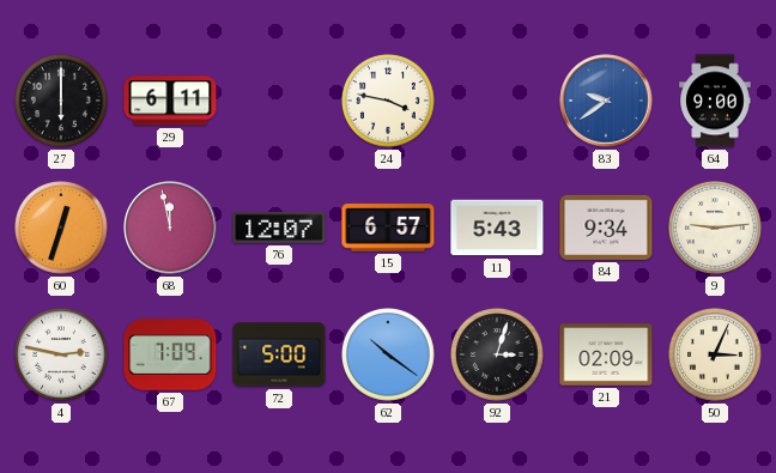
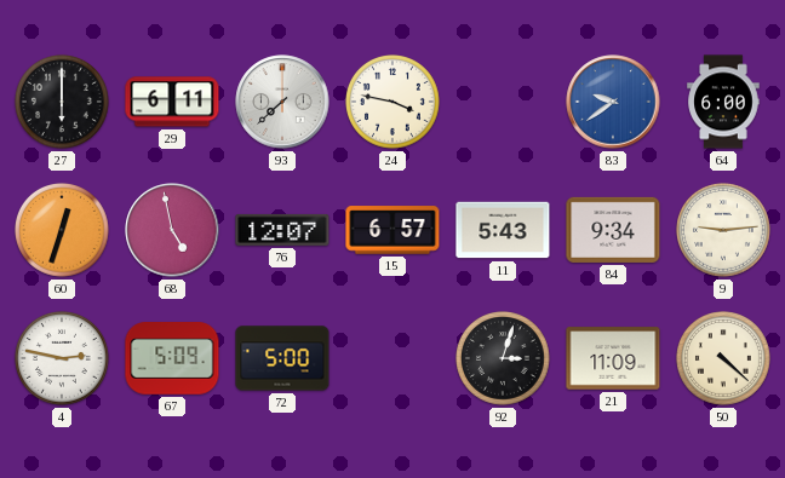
93: none -> 7:38
64: 9:00 -> 6:00
68: 11:58 -> 4:58
67: 7:09 -> 5:09
62: 10:21 -> none
21: 02:09 -> 11:09
50: 3:04 -> 4:22
